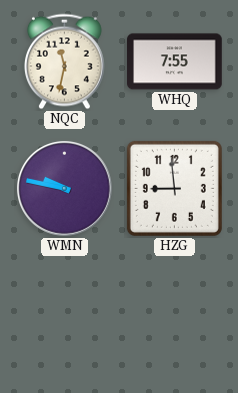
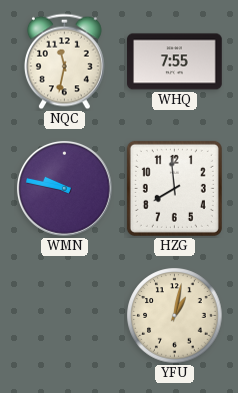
HZG: 8:59 -> 7:59
YFU: none -> 1:02
